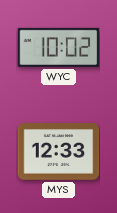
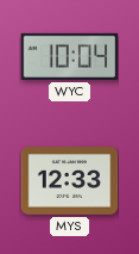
WYC: 10:02 -> 10:04
